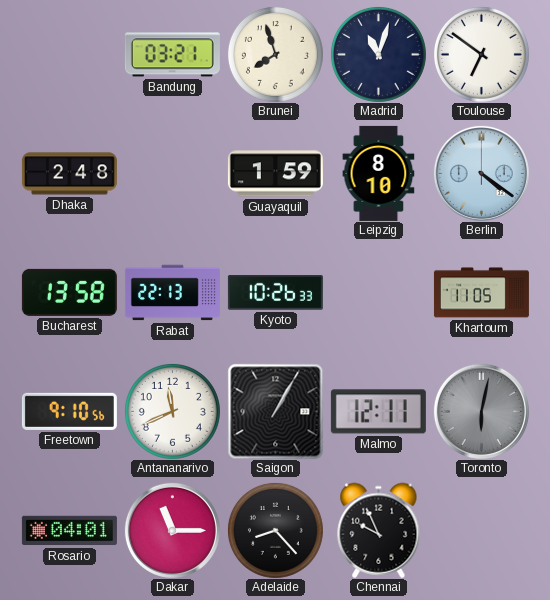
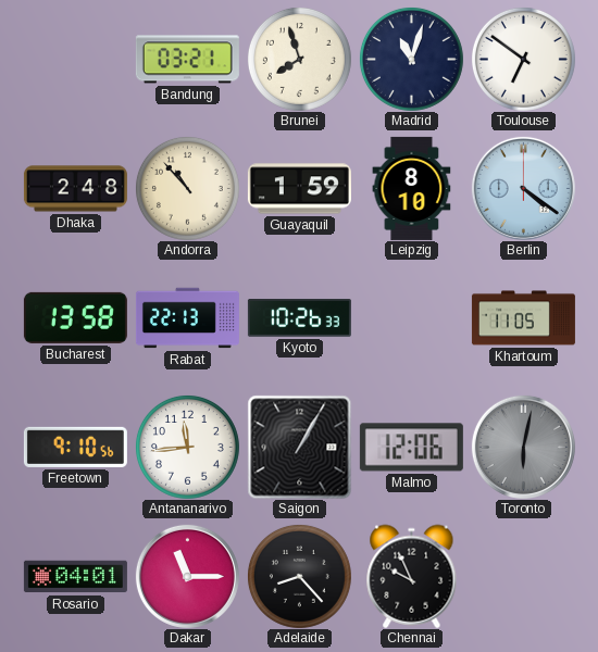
Andorra: none -> 10:53
Antananarivo: 11:41 -> 11:44
Malmo: 12:11 -> 12:06
